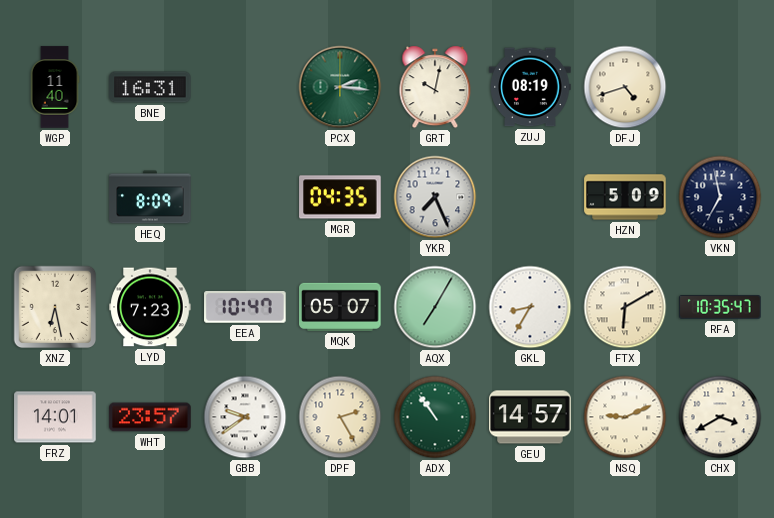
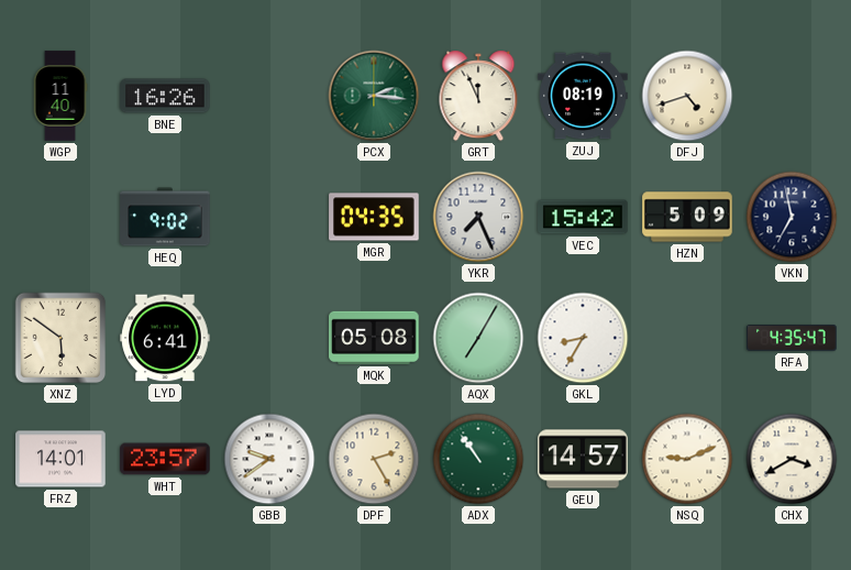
BNE: 16:31 -> 16:26
GRT: 10:02 -> 11:56
HEQ: 8:09 -> 9:02
VEC: none -> 15:42
XNZ: 6:28 -> 5:51
LYD: 7:23 -> 6:41
EEA: 10:47 -> none
MQK: 05:07 -> 05:08
FTX: 6:10 -> none
RFA: 10:35 -> 4:35
